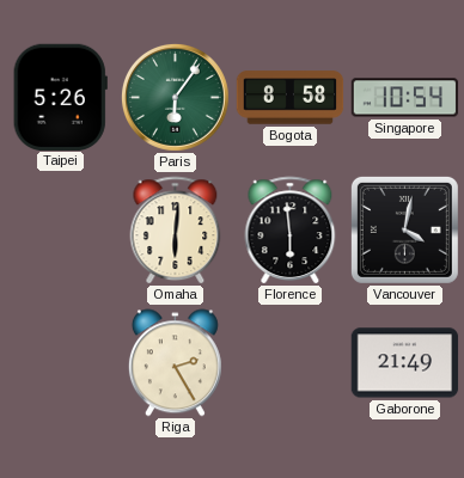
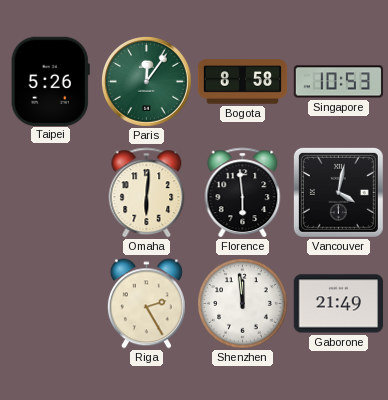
Paris: 6:06 -> 12:06
Singapore: 10:54 -> 10:53
Shenzhen: none -> 11:59
